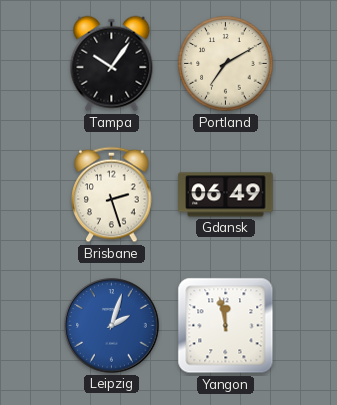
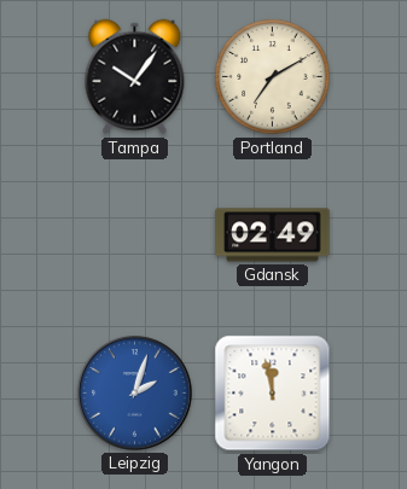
Brisbane: 2:27 -> none
Gdansk: 06:49 -> 02:49
